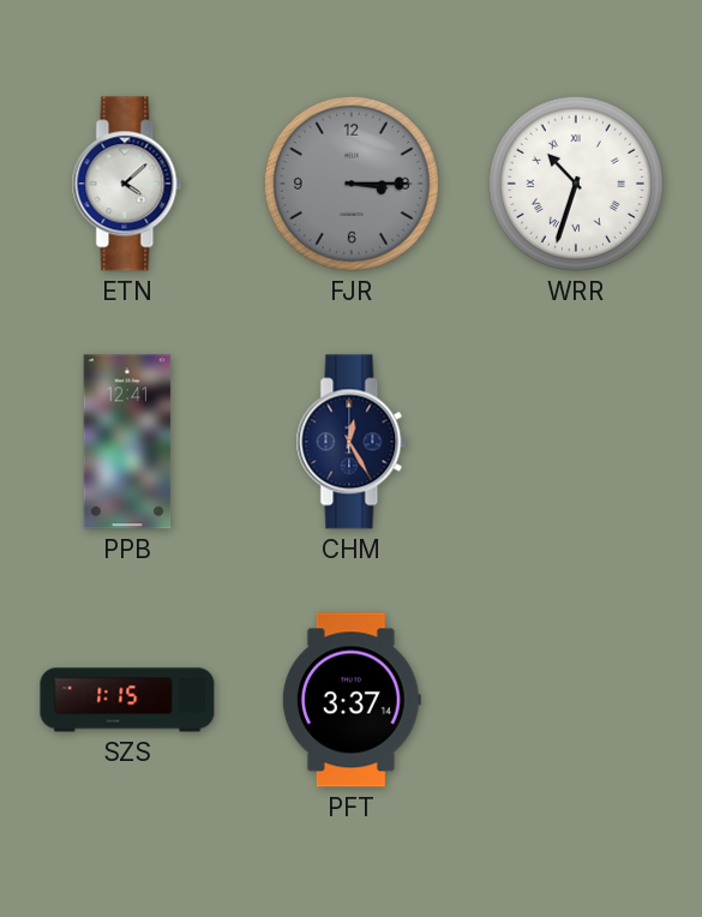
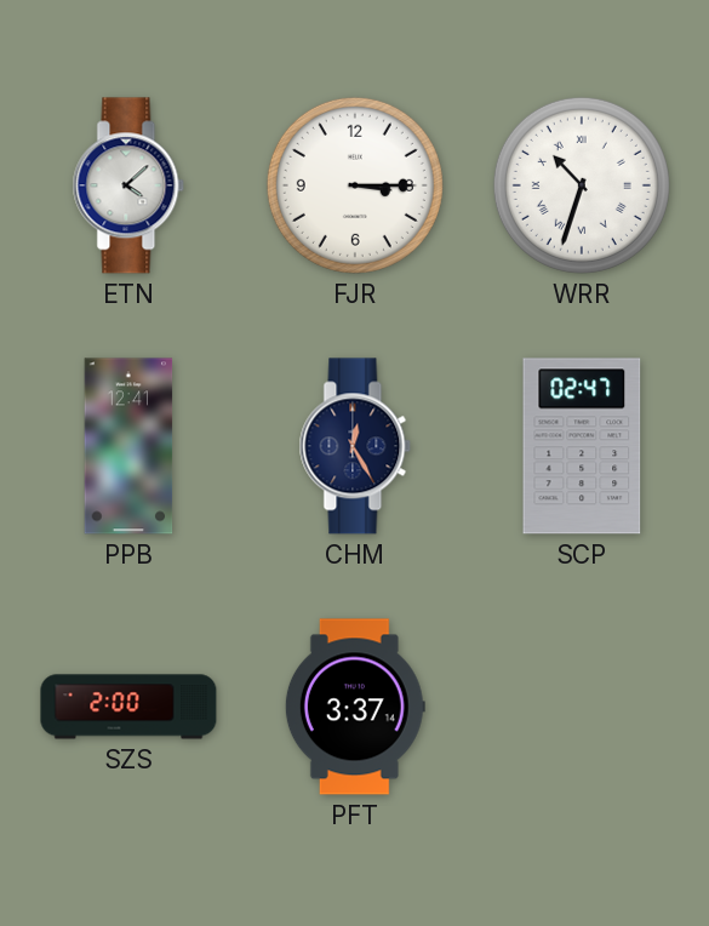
FJR dial: grey -> white
SCP: none -> 02:47
SZS: 1:15 -> 2:00
